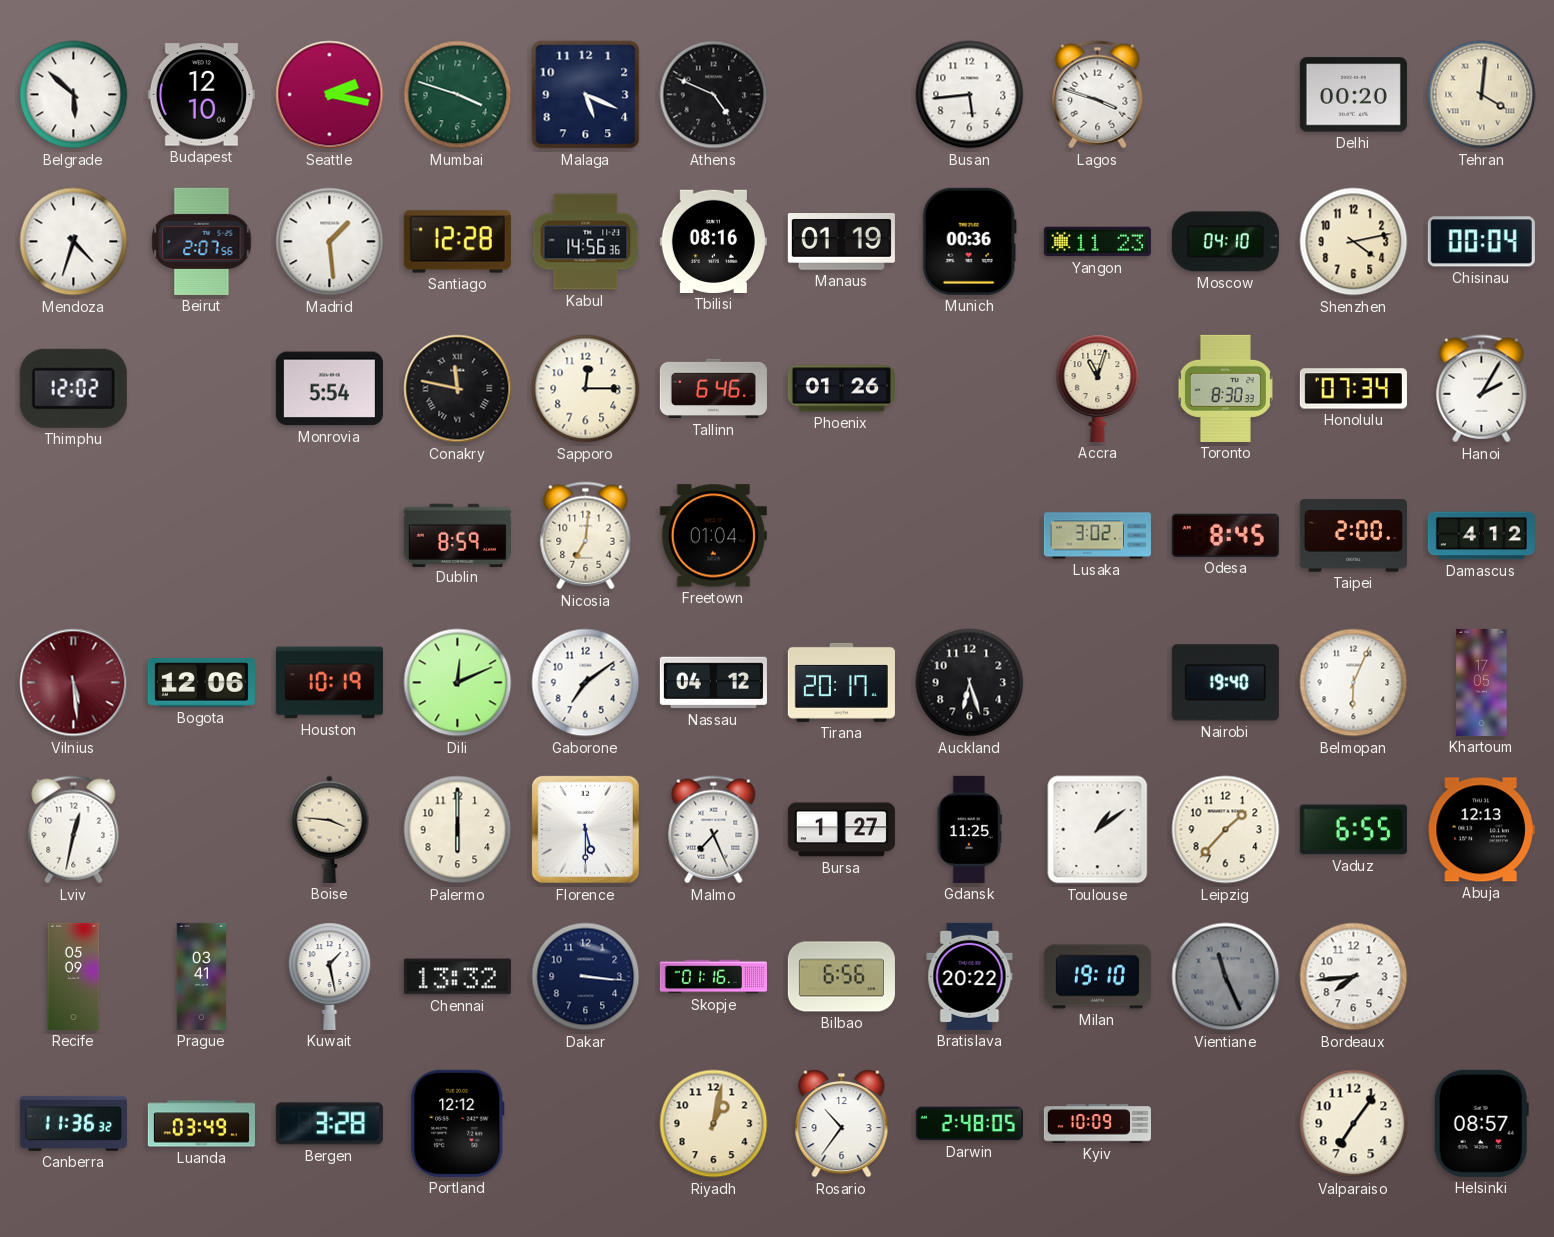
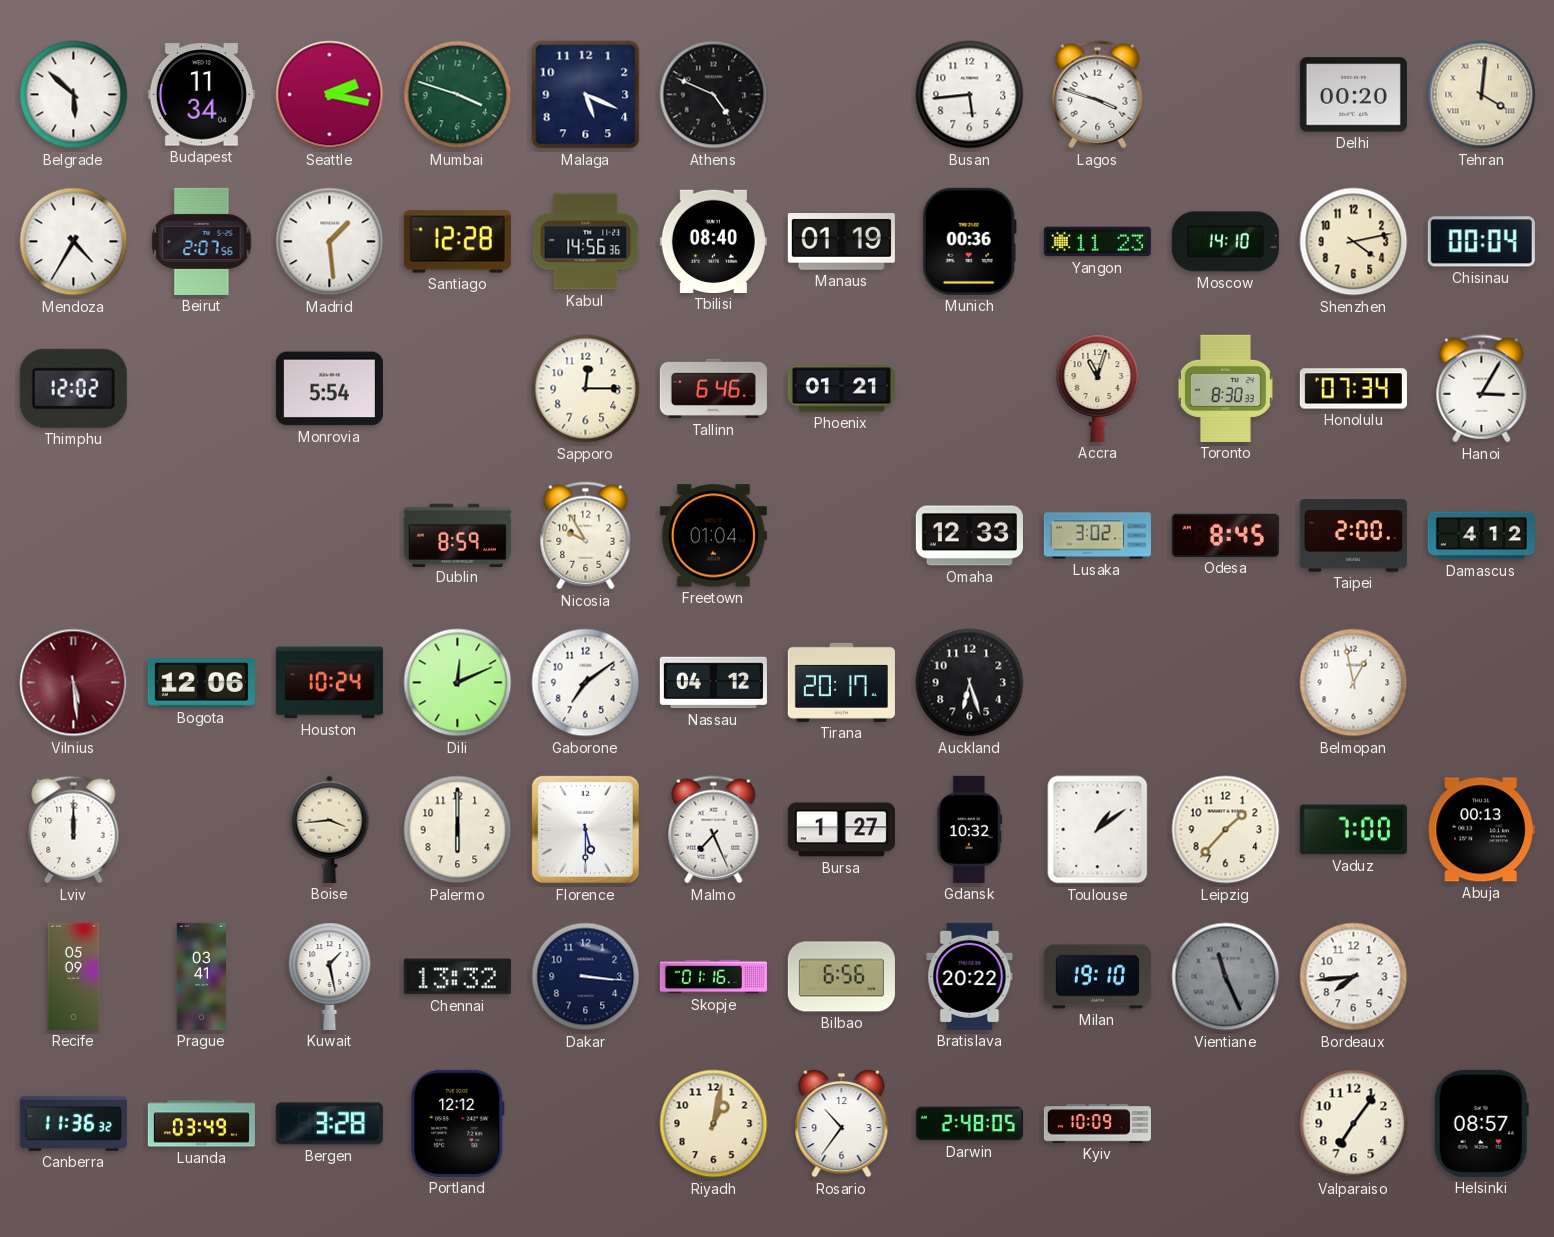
Budapest: 12:10 -> 11:34
Mendoza: 4:33 -> 4:35
Tbilisi: 08:16 -> 08:40
Moscow: 04:10 -> 14:10
Conakry: 11:47 -> none
Phoenix: 01:26 -> 01:21
Hanoi: 2:05 -> 3:05
Nicosia: 7:01 -> 9:55
Omaha: none -> 12:33
Houston: 10:19 -> 10:24
Nairobi: 19:40 -> none
Belmopan: 6:04 -> 12:58
Khartoum: 17:05 -> none
Lviv: 12:32 -> 12:00
Boise: 3:46 -> 3:44
Gdansk: 11:25 -> 10:32
Vaduz: 6:55 -> 7:00
Abuja: 12:13 -> 00:13
